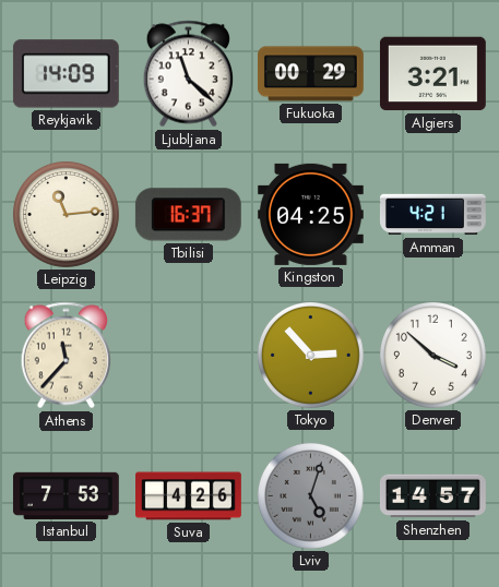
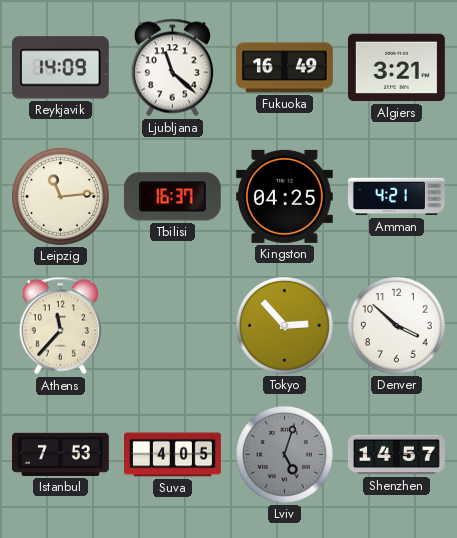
Fukuoka: 00:29 -> 16:49
Suva: 4:26 -> 4:05
